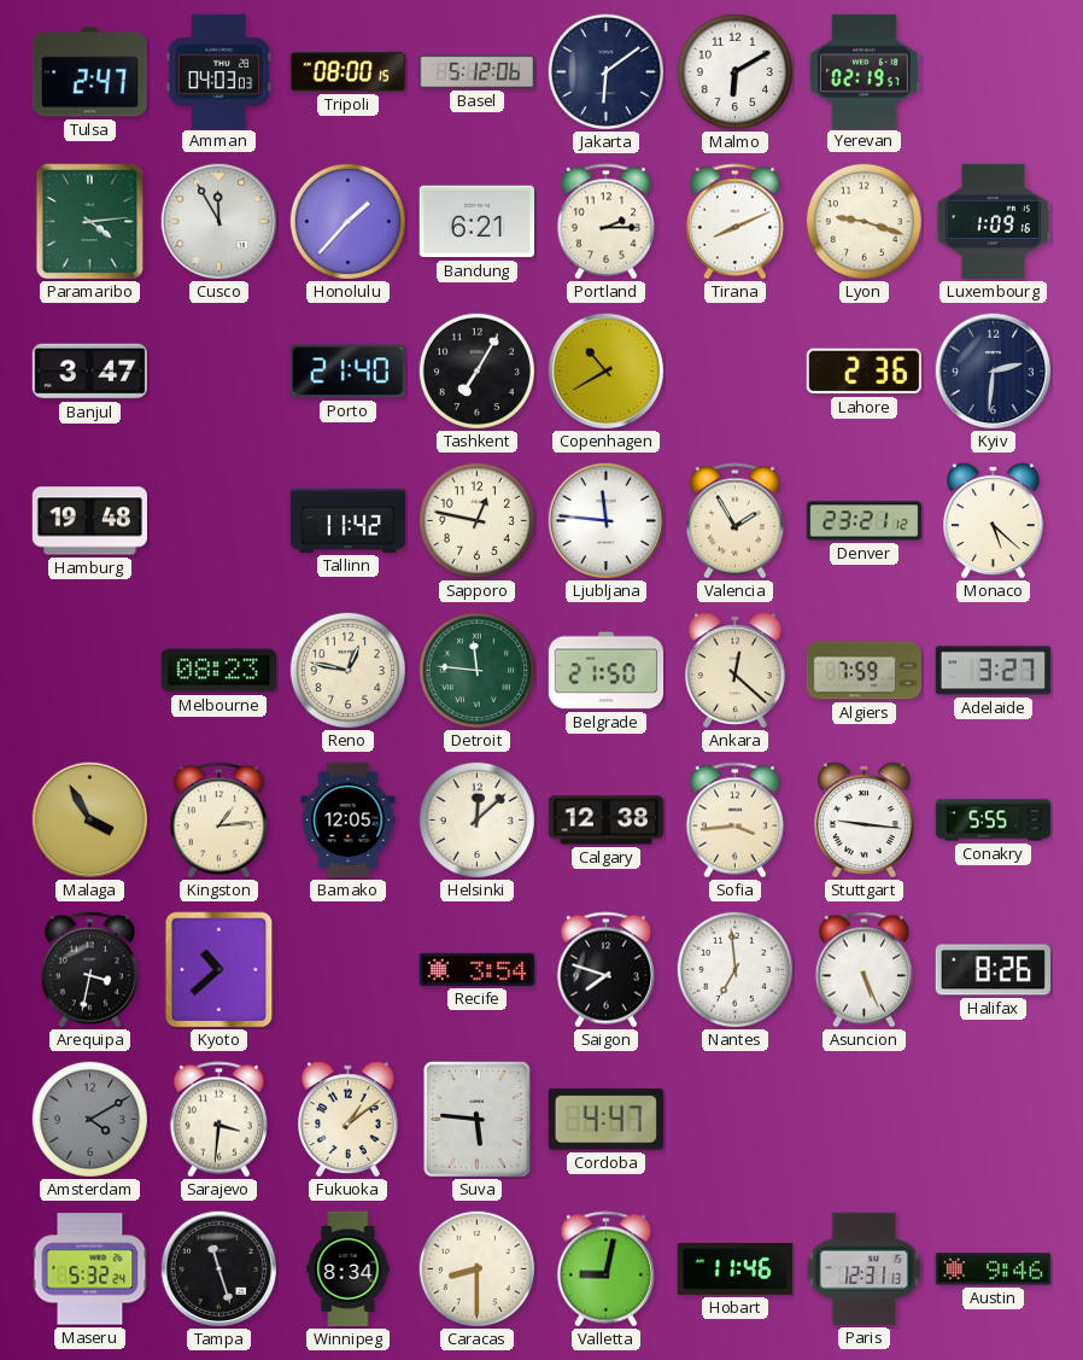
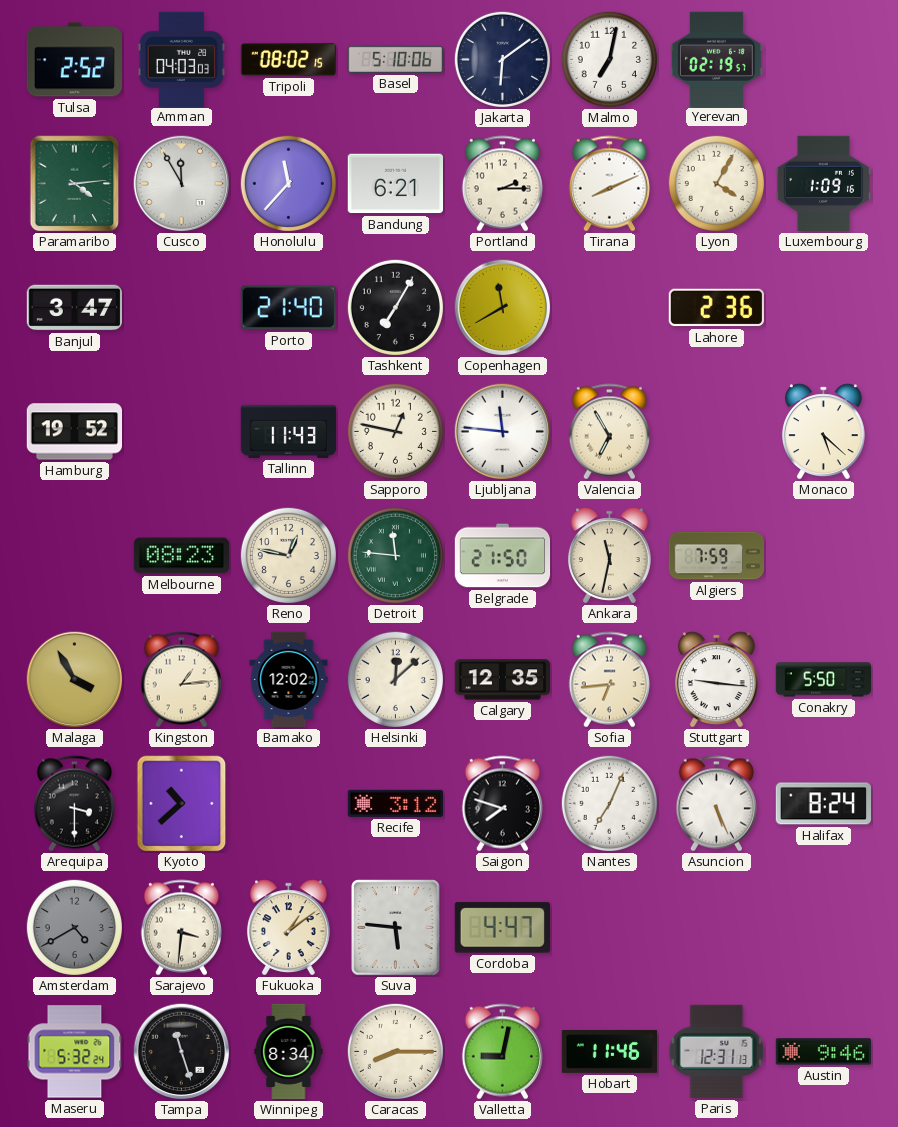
Tulsa: 2:47 -> 2:52
Tripoli: 08:00 -> 08:02
Basel: 5:12 -> 5:10
Malmo: 6:10 -> 7:02
Honolulu: 1:37 -> 11:37
Lyon: 9:18 -> 4:05
Copenhagen: 10:40 -> 11:40
Kyiv: 2:31 -> none
Hamburg: 19:48 -> 19:52
Tallinn: 11:42 -> 11:43
Valencia: 1:55 -> 6:55
Denver: 23:21 -> none
Ankara: 12:22 -> 11:32
Adelaide: 3:27 -> none
Bamako: 12:05 -> 12:02
Calgary: 12:38 -> 12:35
Sofia: 3:44 -> 6:44
Conakry: 5:55 -> 5:50
Arequipa: 3:32 -> 3:30
Recife: 3:54 -> 3:12
Nantes: 6:59 -> 7:04
Halifax: 8:26 -> 8:24
Amsterdam: 4:10 -> 4:40
Caracas: 8:30 -> 8:15
